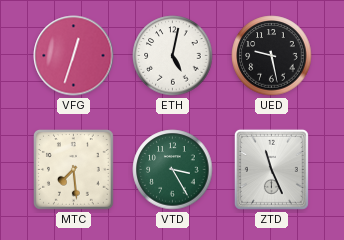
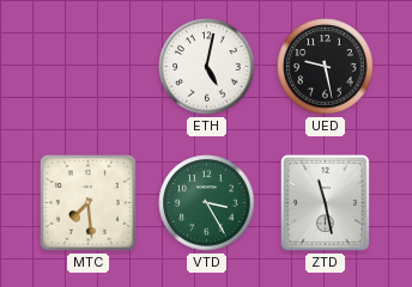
VFG: 12:33 -> none
ZTD: 11:26 -> 11:28
